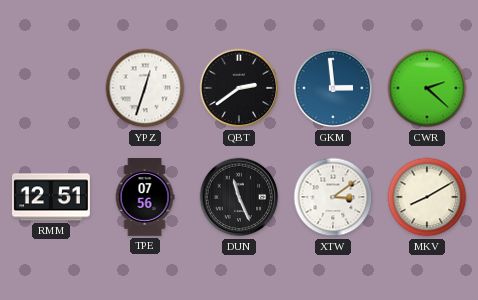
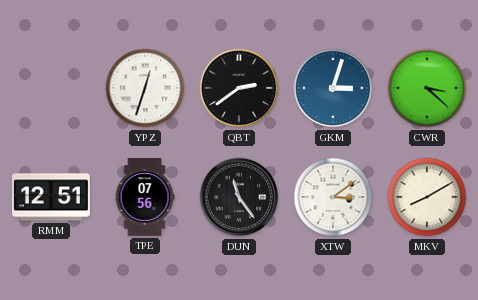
GKM: 2:59 -> 3:03
CWR: 2:22 -> 3:22
DUN: 11:26 -> 11:24
